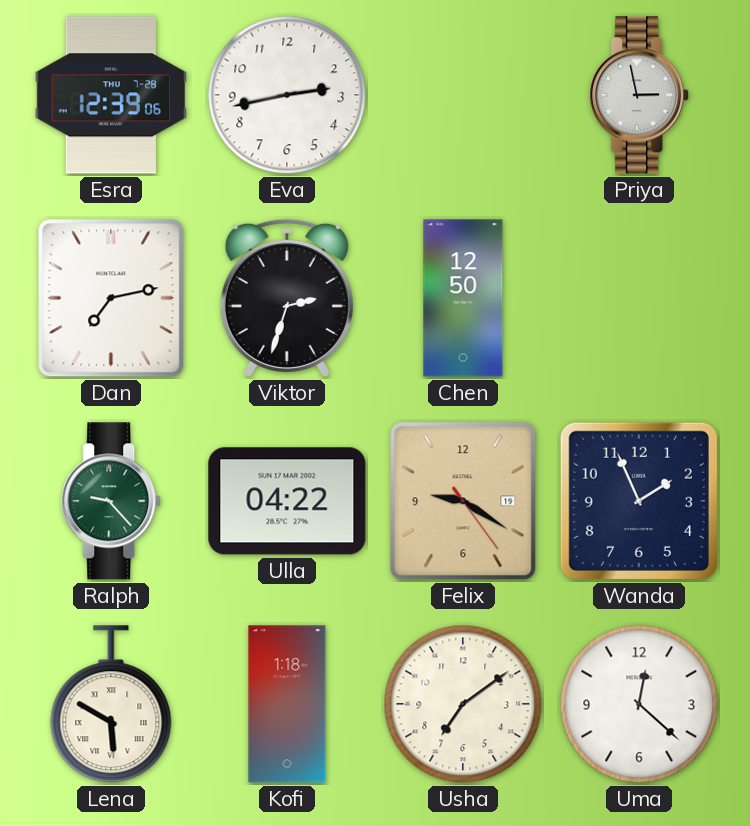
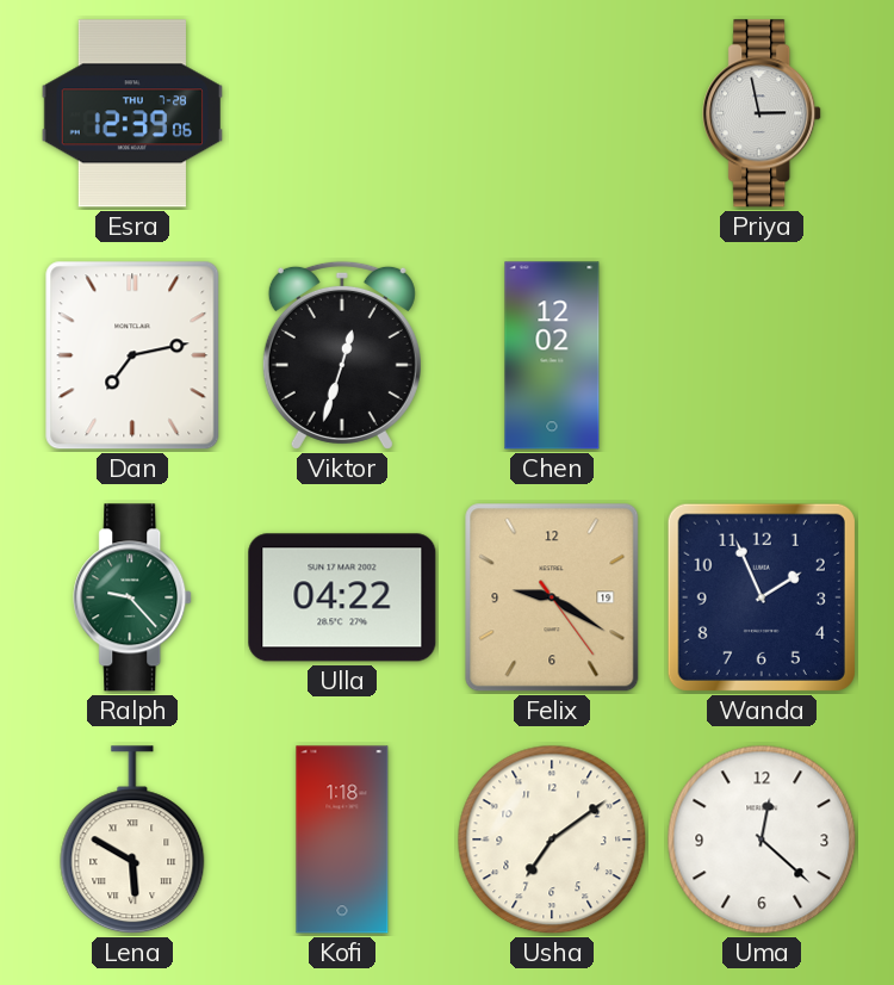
Eva: 2:43 -> none
Viktor: 2:33 -> 12:33
Chen: 12:50 -> 12:02
